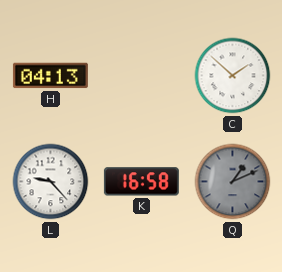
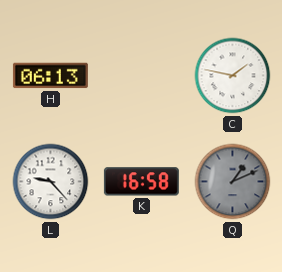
H: 04:13 -> 06:13
C: 1:52 -> 1:47
